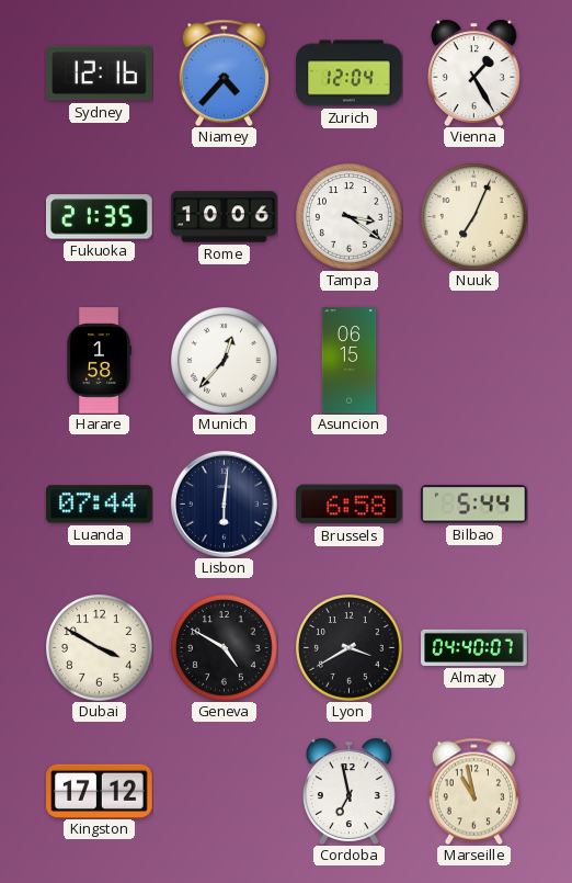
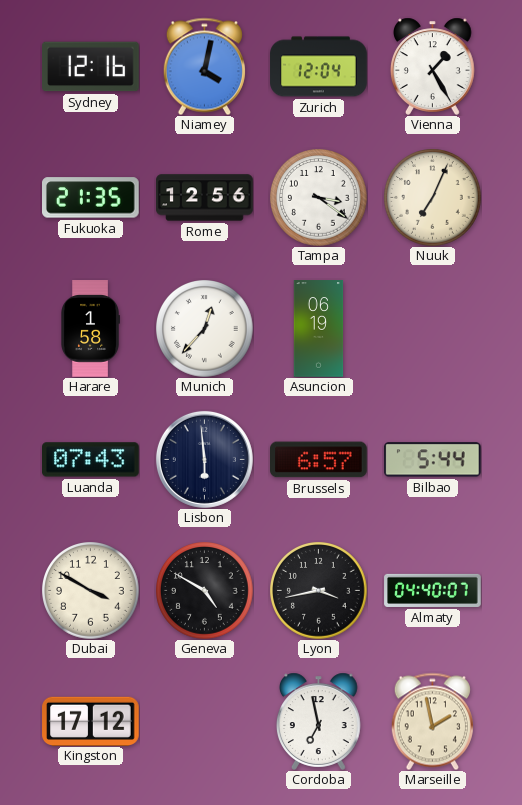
Niamey: 4:37 -> 4:02
Rome: 10:06 -> 12:56
Asuncion: 06:15 -> 06:19
Luanda: 07:44 -> 07:43
Lisbon: 6:01 -> 5:59
Brussels: 6:58 -> 6:57
Lyon: 3:40 -> 3:43
Marseille: 10:58 -> 1:58
